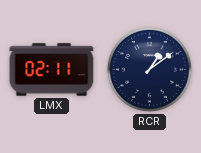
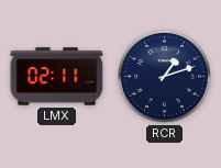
RCR: 1:09 -> 1:12
